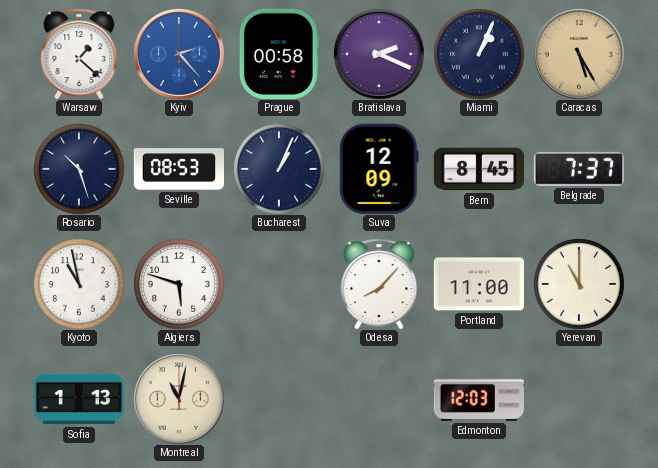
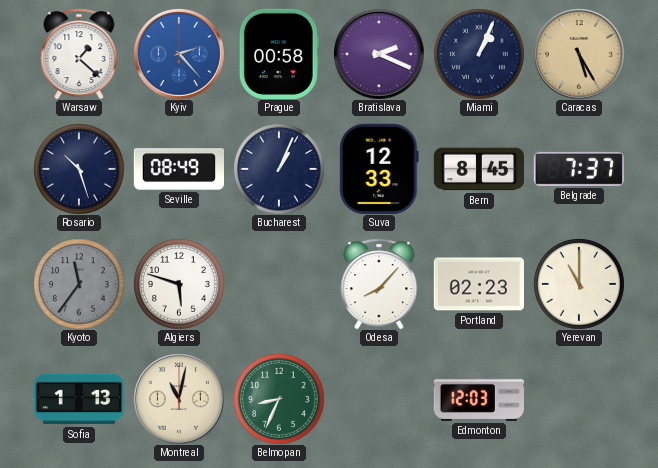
Seville: 08:53 -> 08:49
Suva: 12:09 -> 12:33
Kyoto: 10:58 -> 11:36
Kyoto dial: white -> grey
Portland: 11:00 -> 02:23
Belmopan: none -> 8:34
